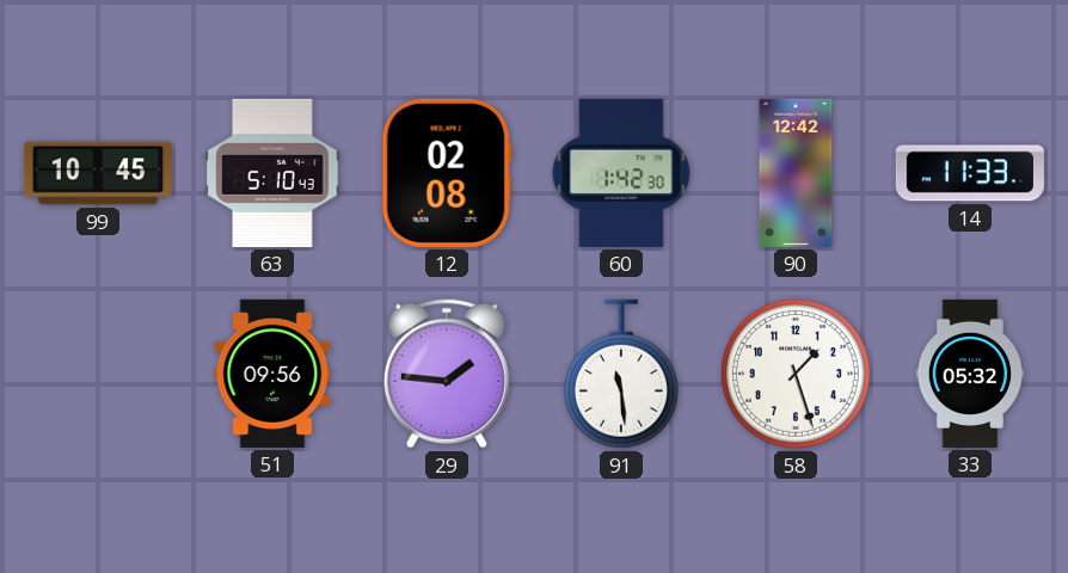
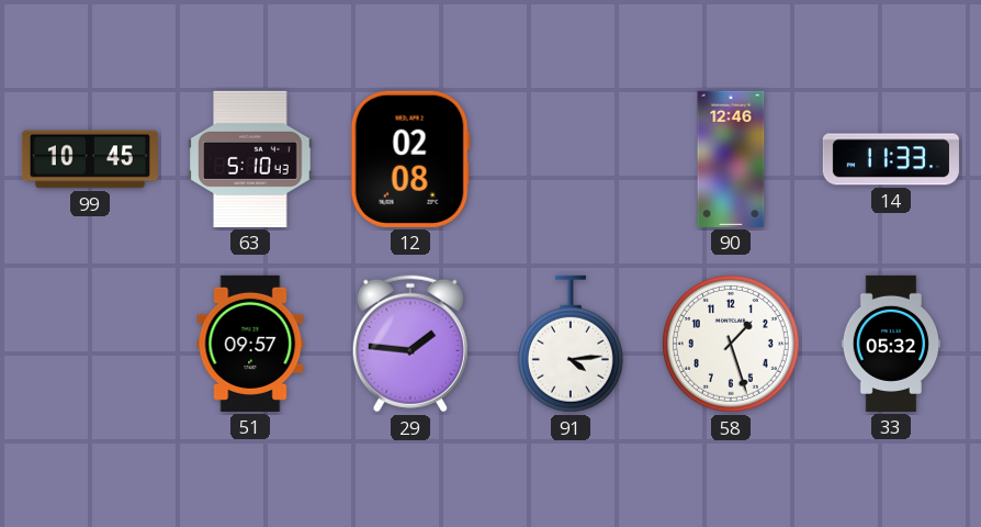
60: 1:42 -> none
90: 12:42 -> 12:46
51: 09:56 -> 09:57
91: 11:29 -> 4:14
